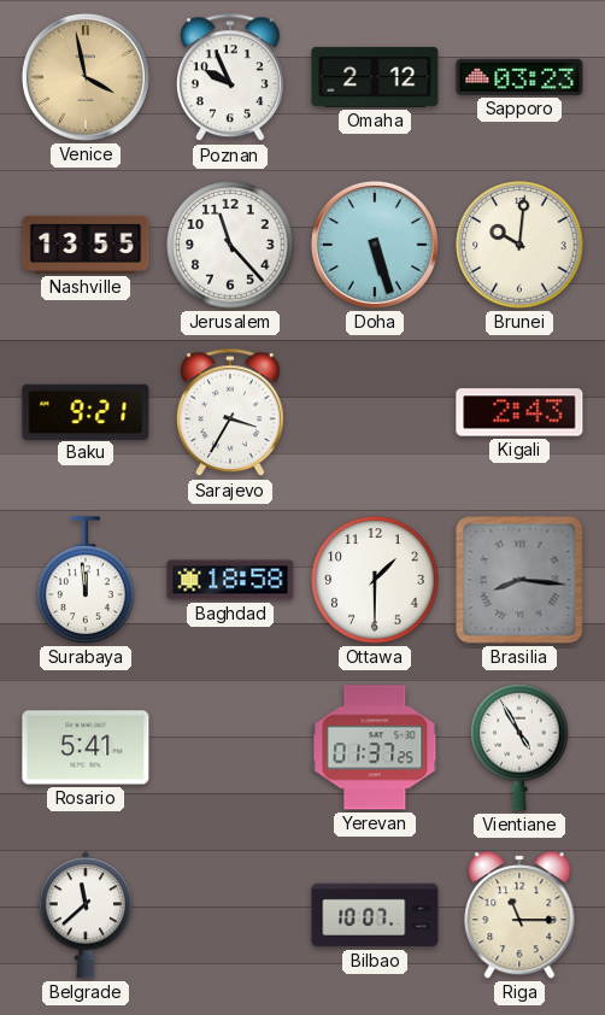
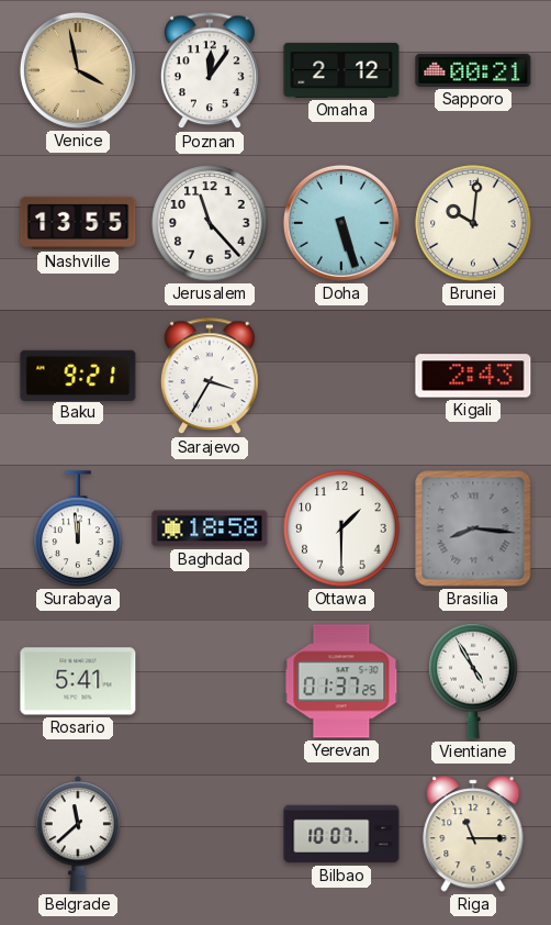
Poznan: 9:56 -> 12:06
Sapporo: 03:23 -> 00:21
